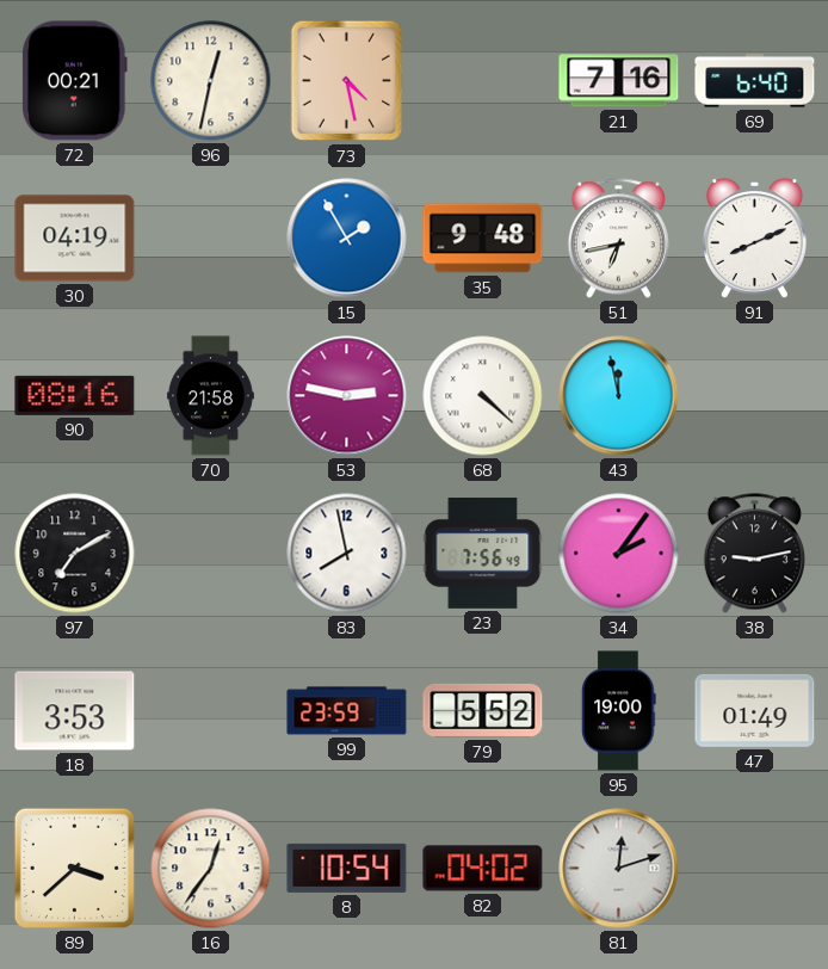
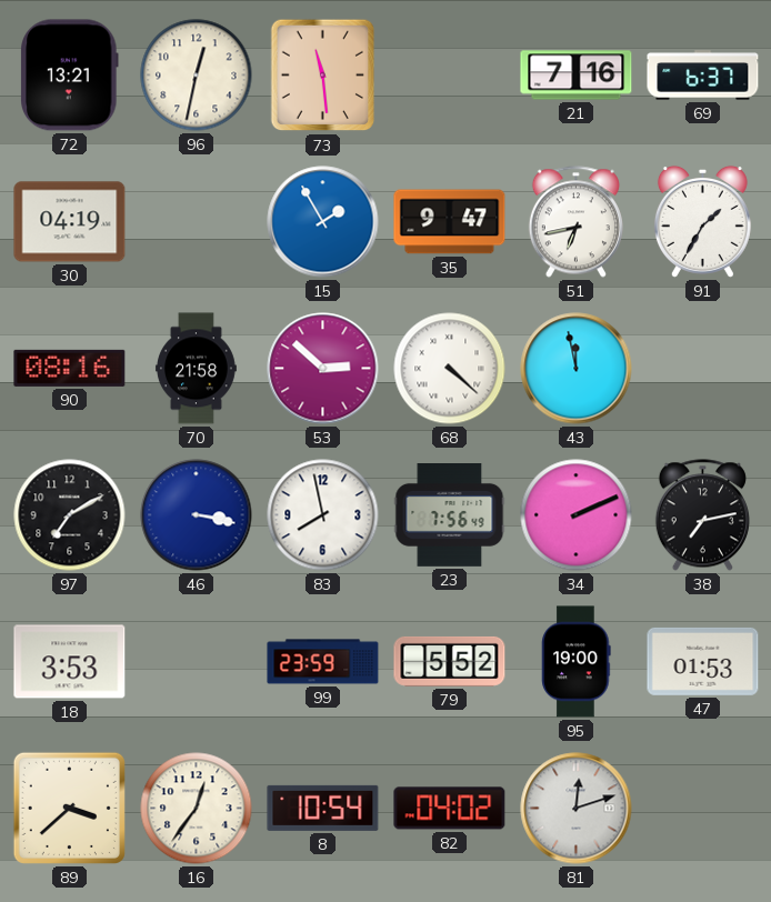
72: 00:21 -> 13:21
73: 4:28 -> 11:29
69: 6:40 -> 6:37
35: 9:48 -> 9:47
91: 8:11 -> 1:35
53: 2:47 -> 2:52
46: none -> 3:17
34: 2:06 -> 2:11
38: 9:13 -> 7:13
47: 01:49 -> 01:53
